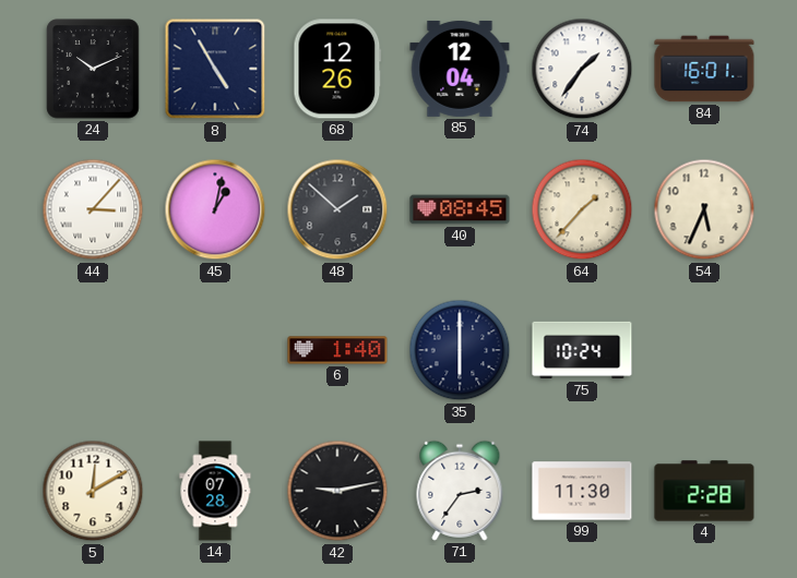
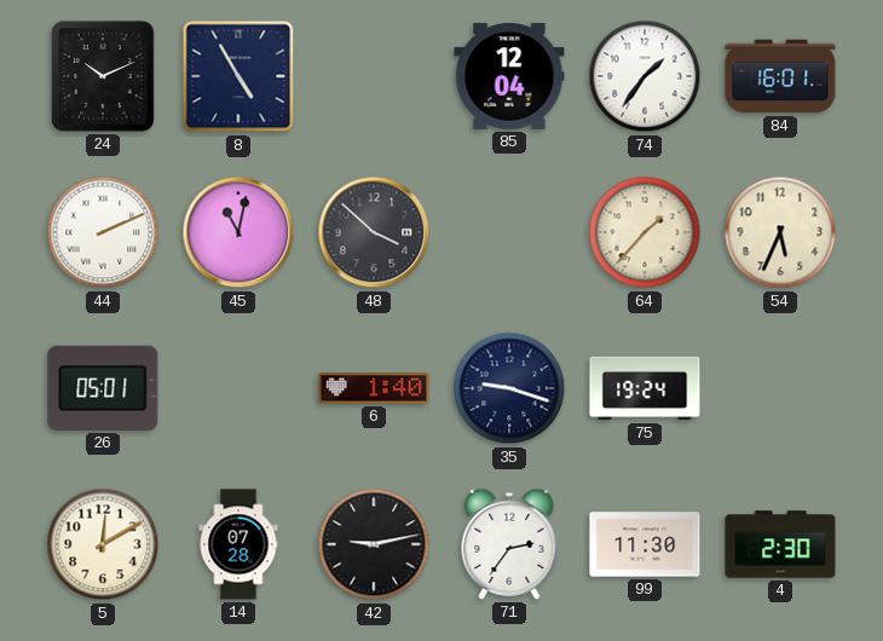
68: 12:26 -> none
44: 3:07 -> 2:11
45: 1:02 -> 11:02
48: 1:52 -> 3:52
40: 08:45 -> none
26: none -> 05:01
35: 6:00 -> 9:18
75: 10:24 -> 19:24
4: 2:28 -> 2:30
